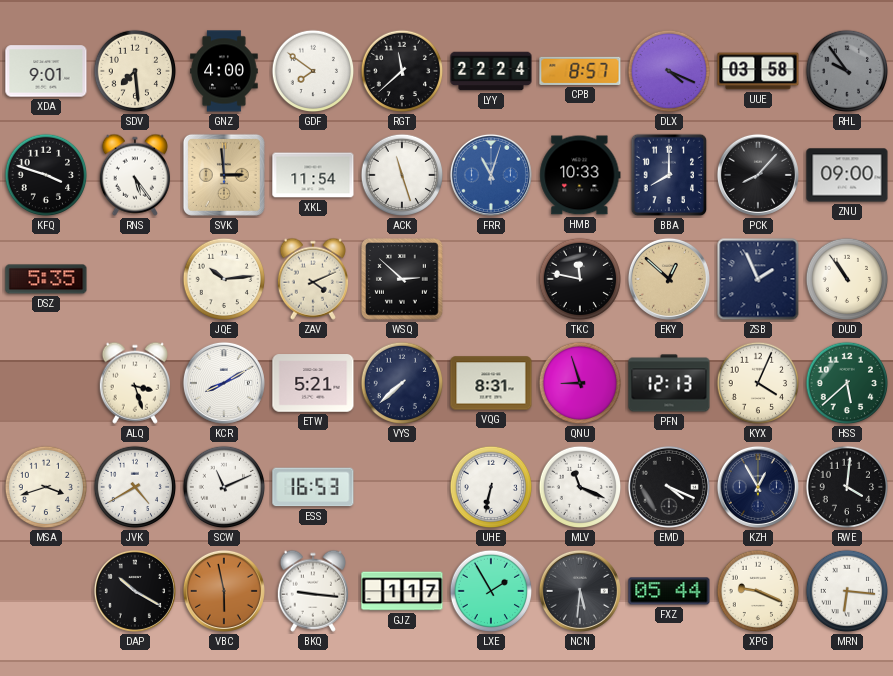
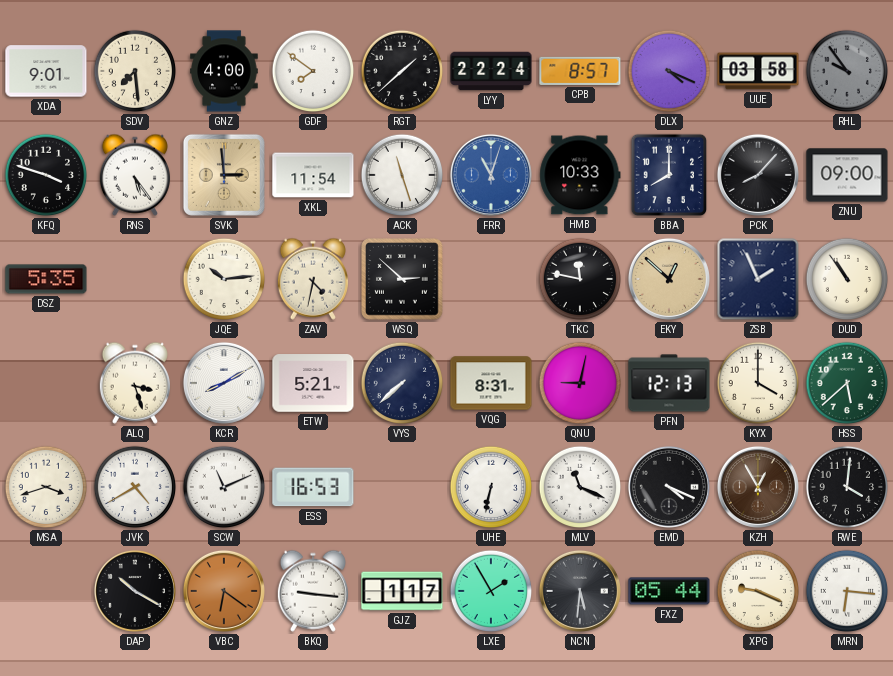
RGT: 11:38 -> 1:38
ZAV: 4:11 -> 4:32
QNU: 8:57 -> 9:02
KYX: 4:04 -> 4:00
KZH dial: navy -> brown
VBC: 5:58 -> 6:21
